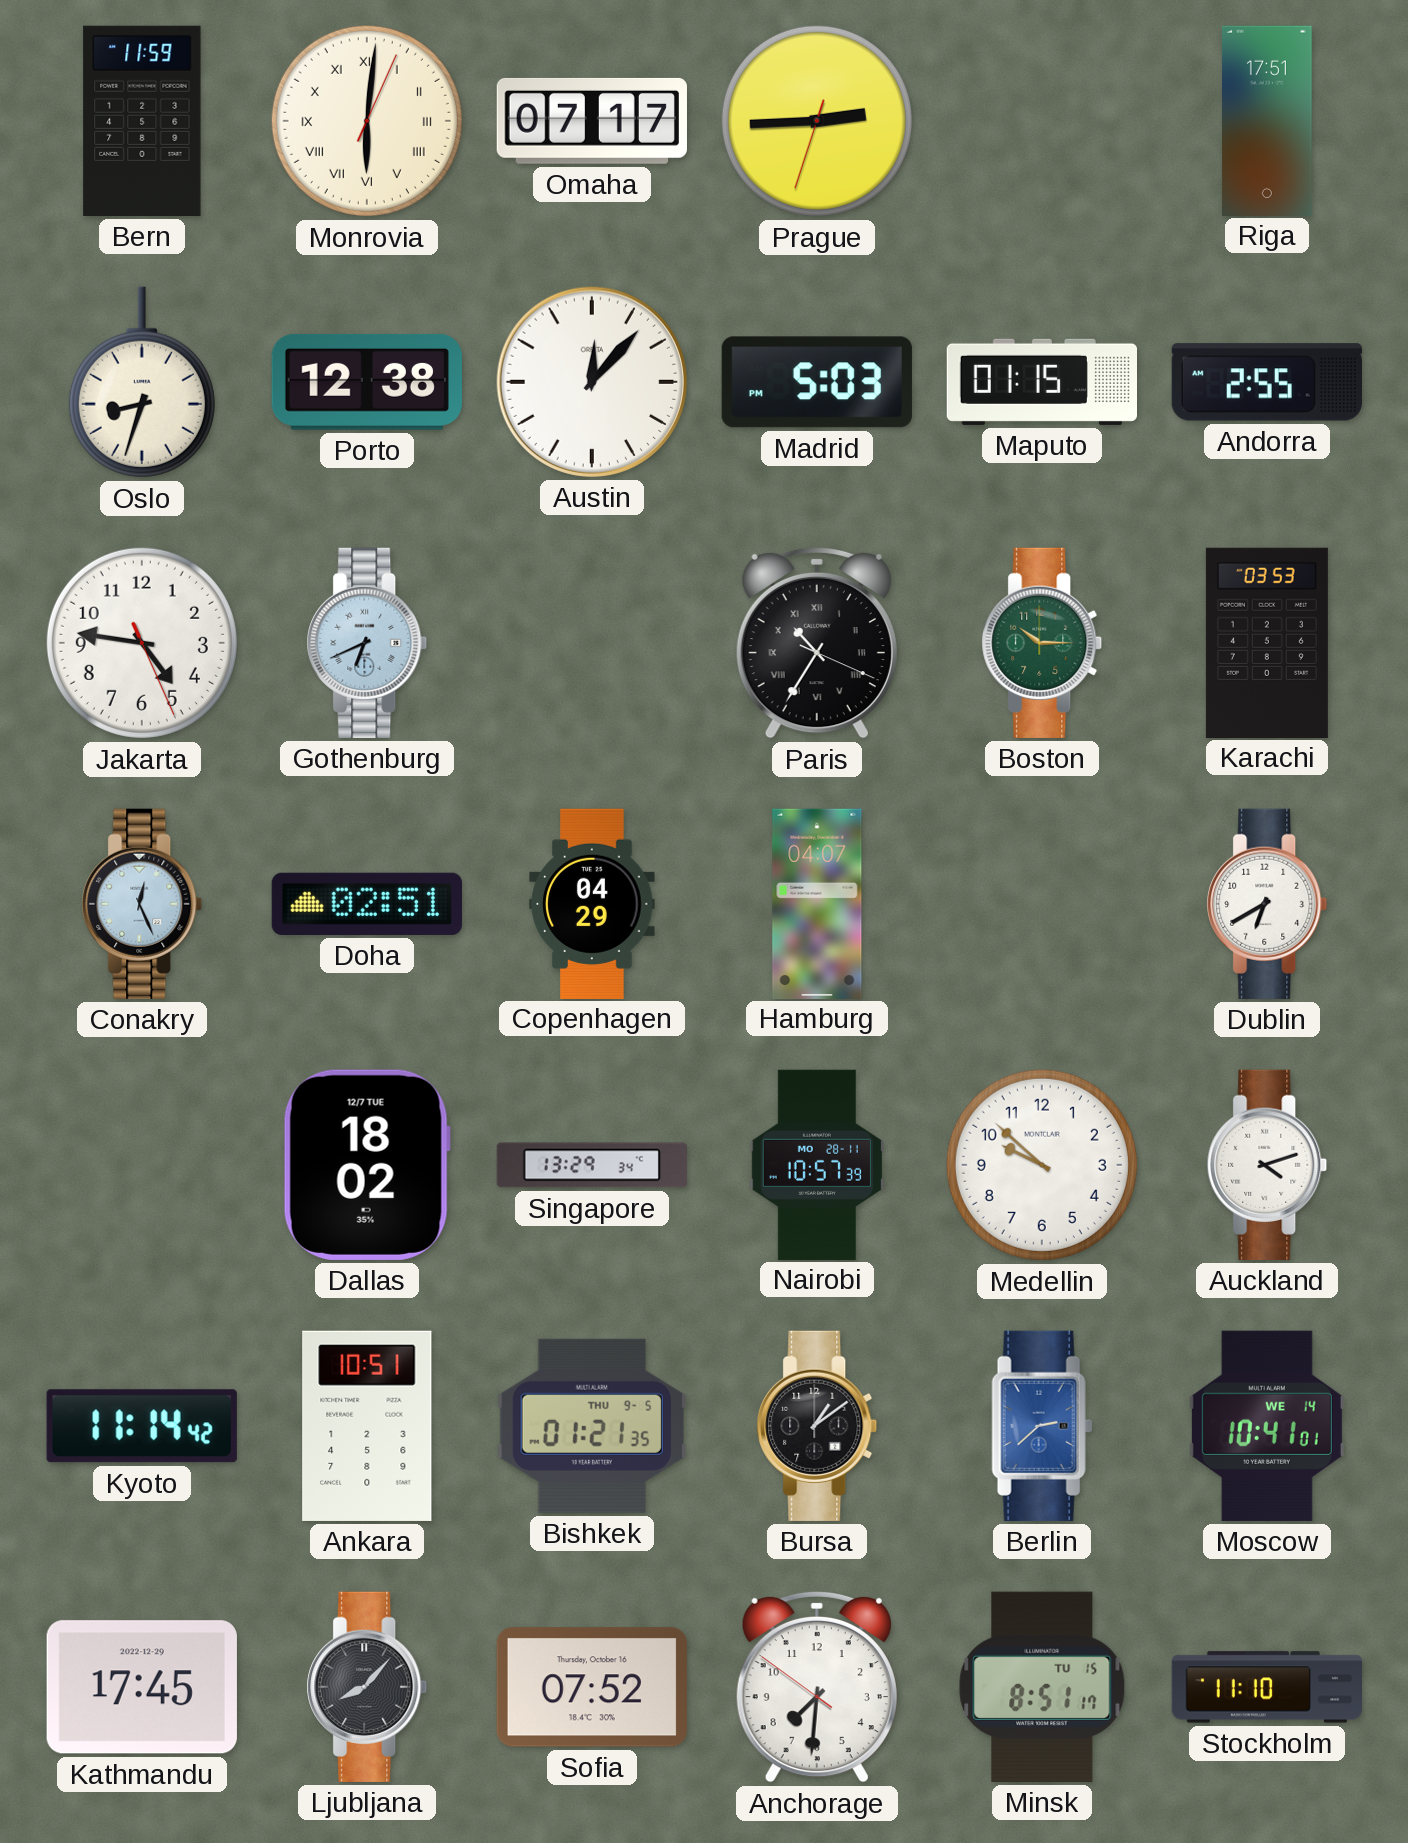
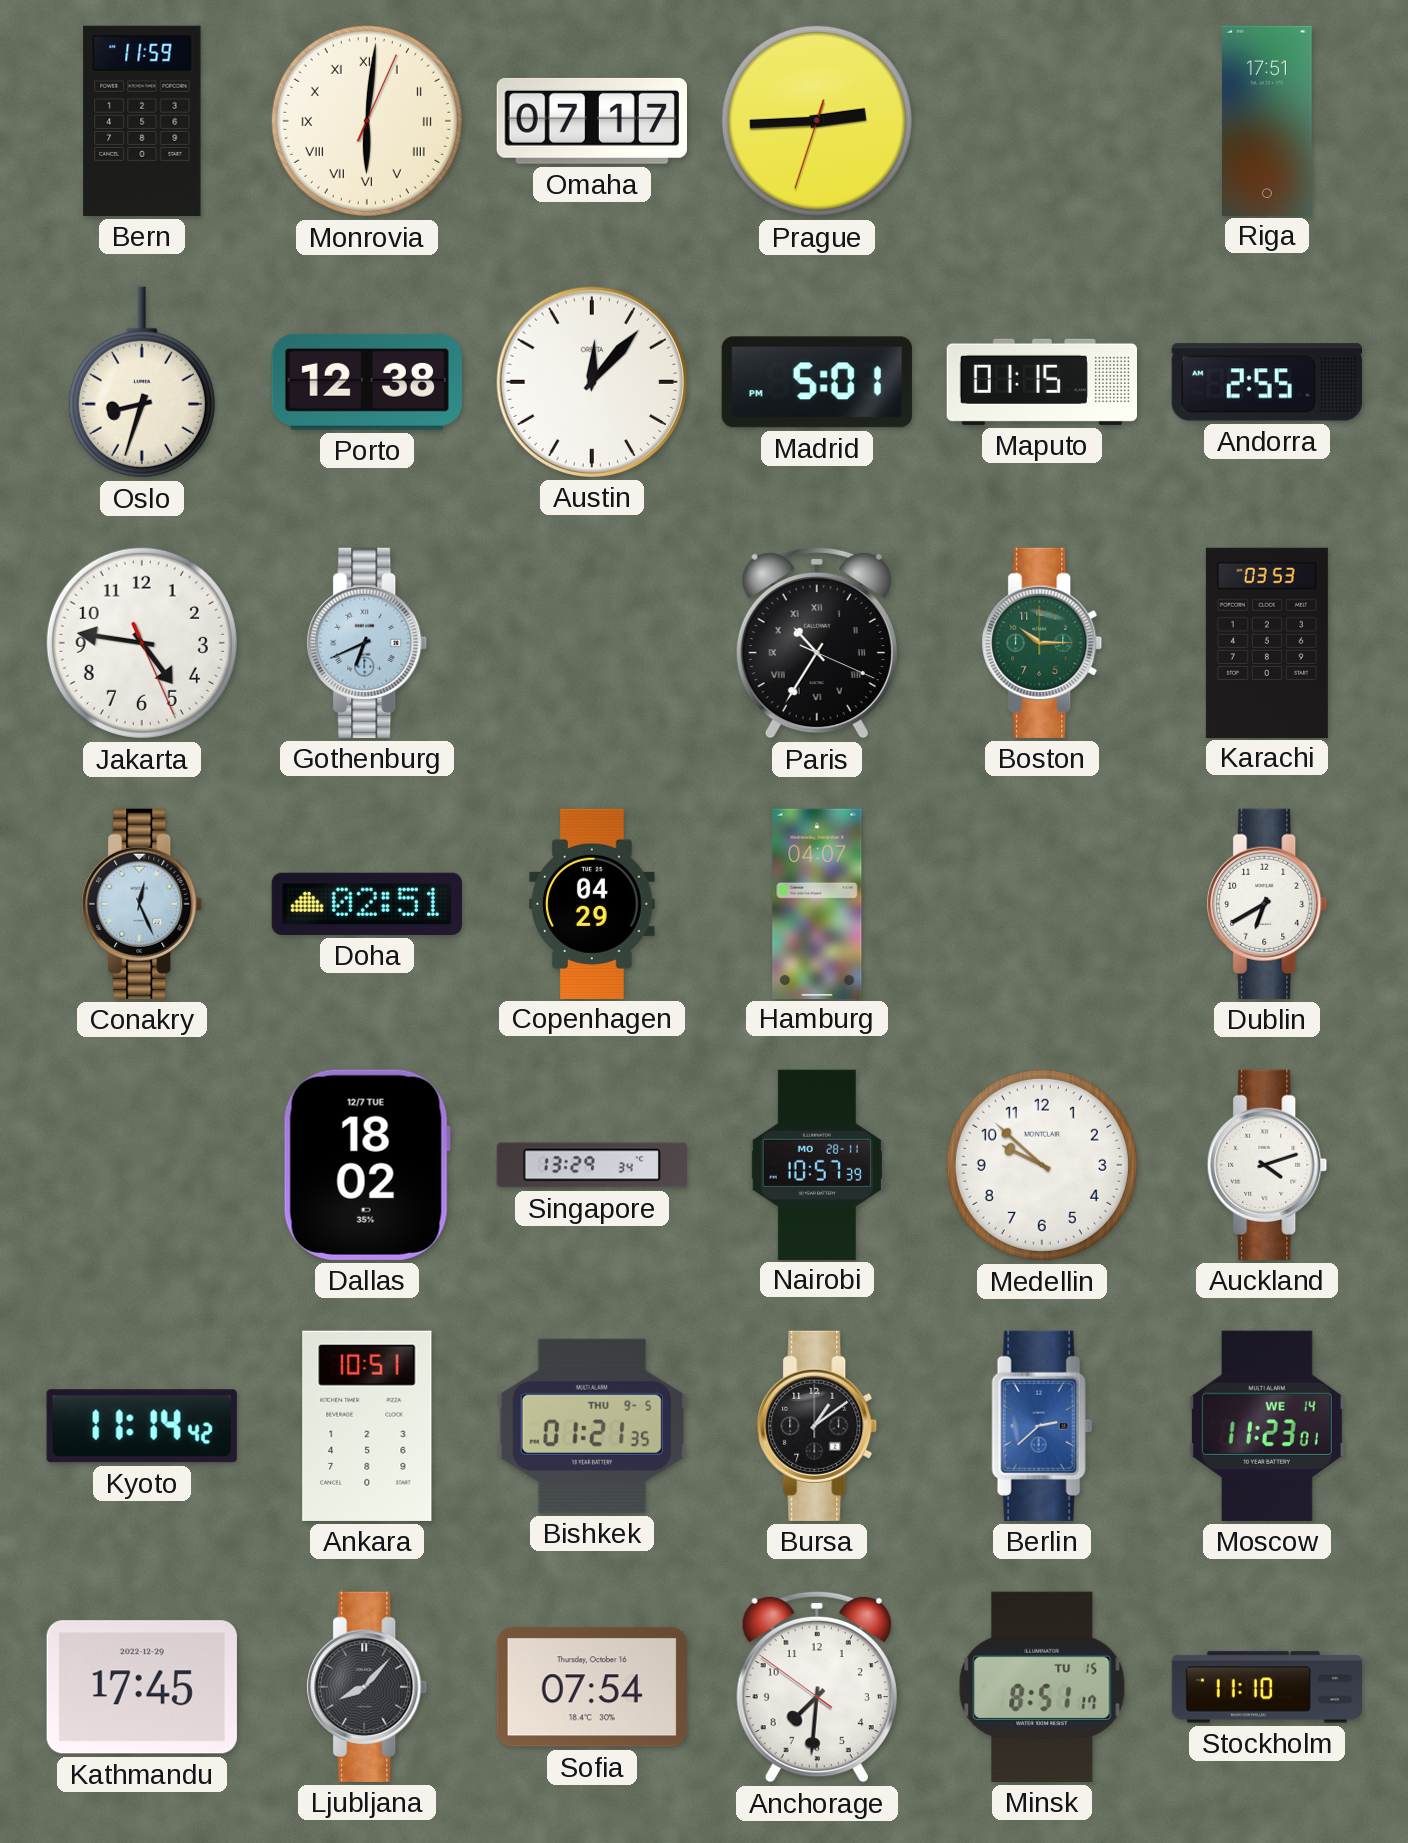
Madrid: 5:03 -> 5:01
Moscow: 10:41 -> 11:23
Sofia: 07:52 -> 07:54
